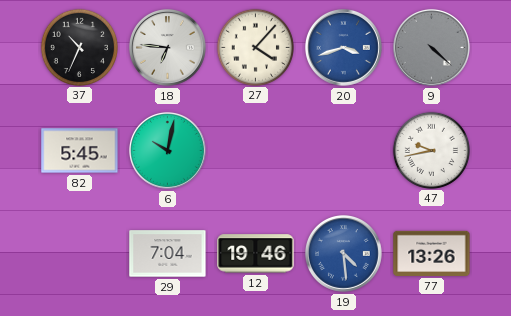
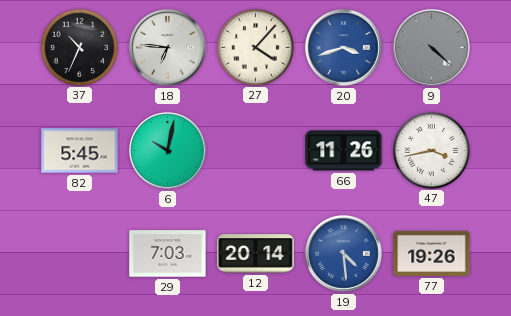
66: none -> 11:26
47: 9:43 -> 3:43
29: 7:04 -> 7:03
12: 19:46 -> 20:14
77: 13:26 -> 19:26
